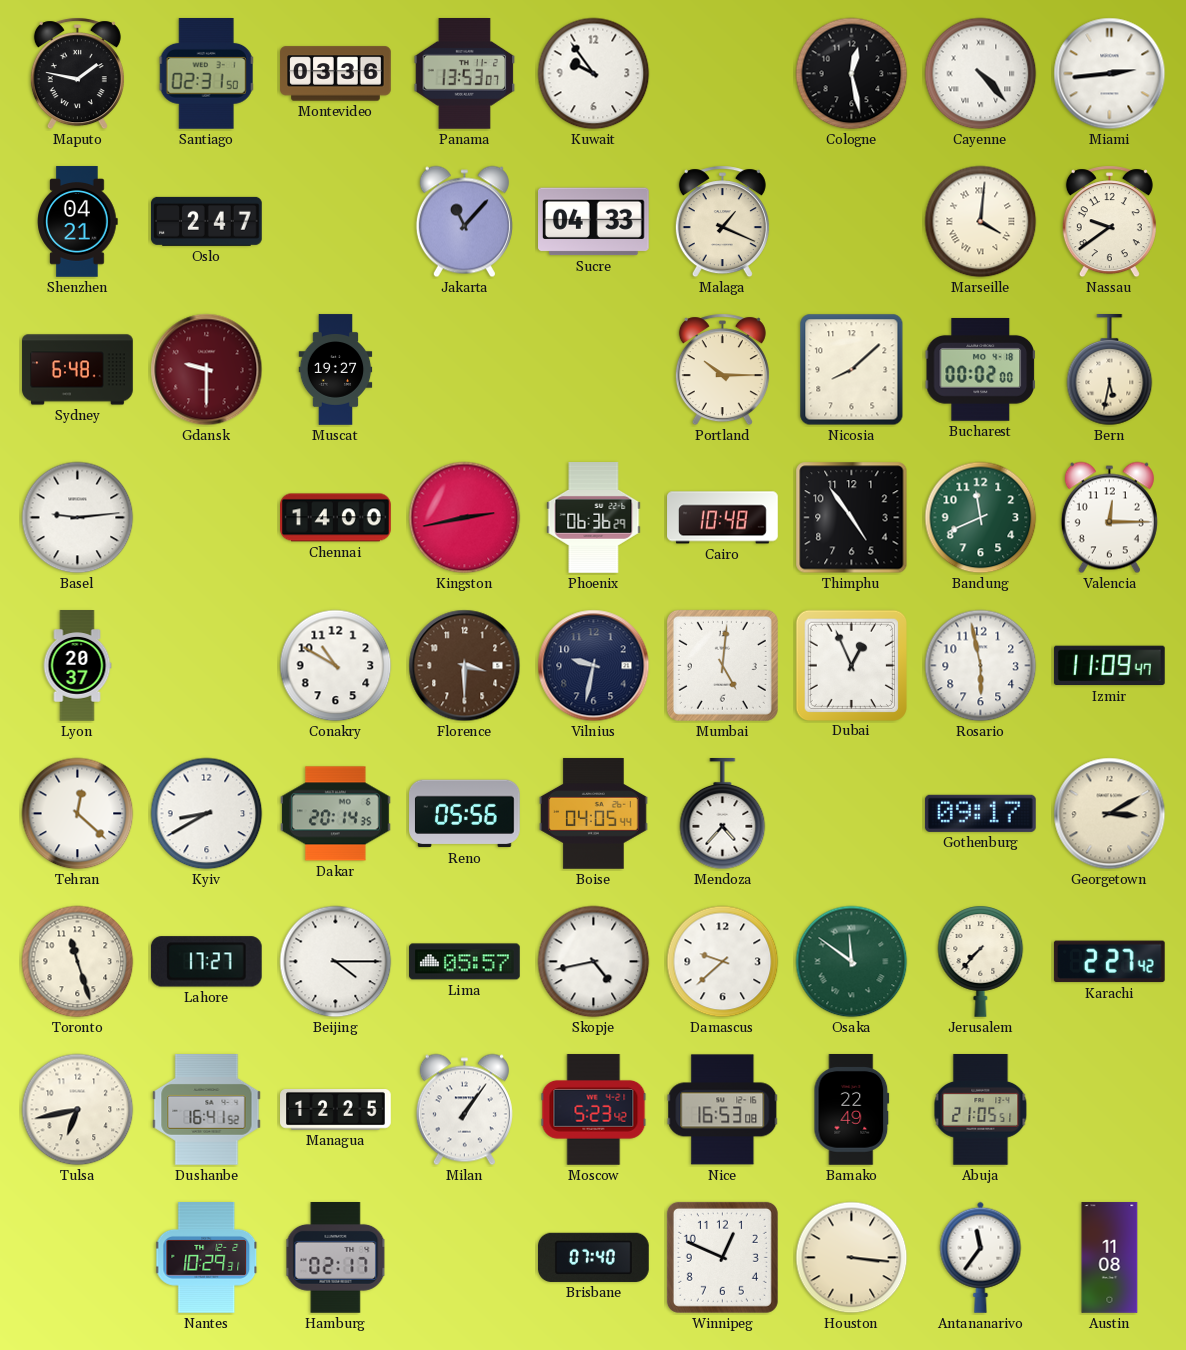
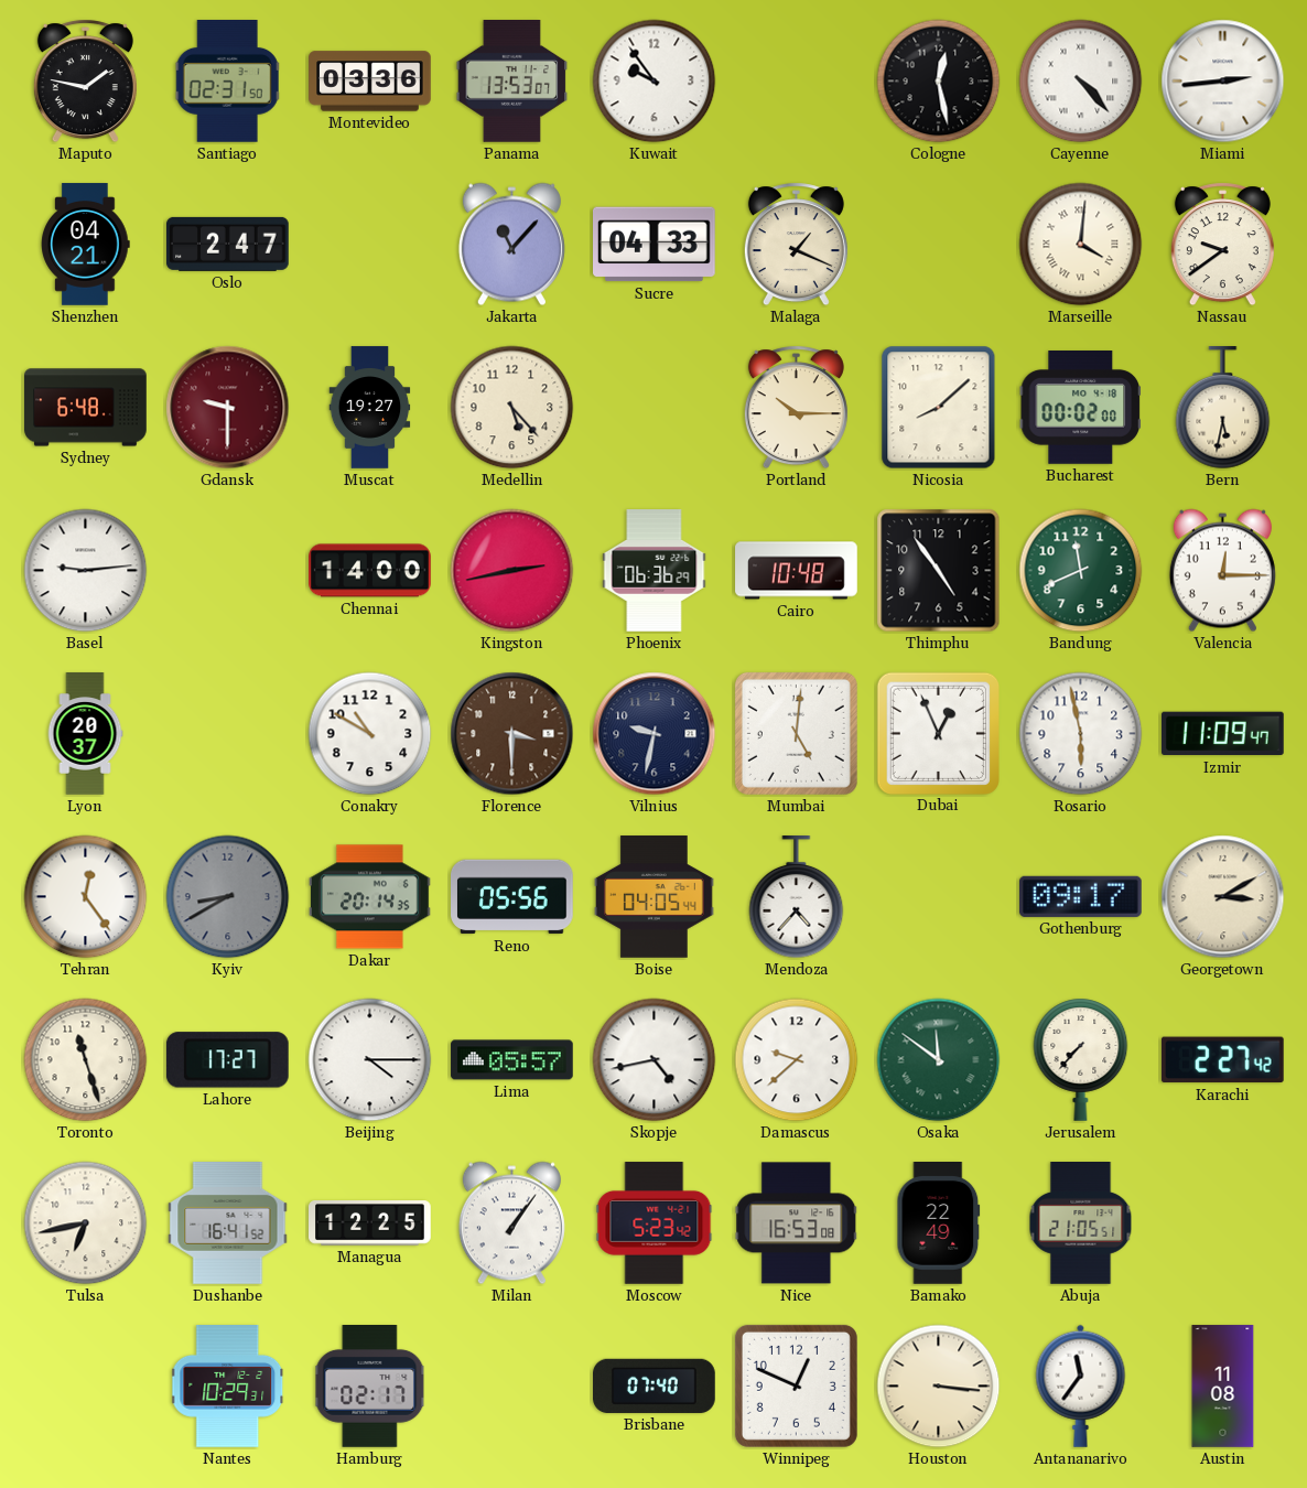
Medellin: none -> 5:23
Tehran: 12:22 -> 12:24
Kyiv dial: white -> grey
